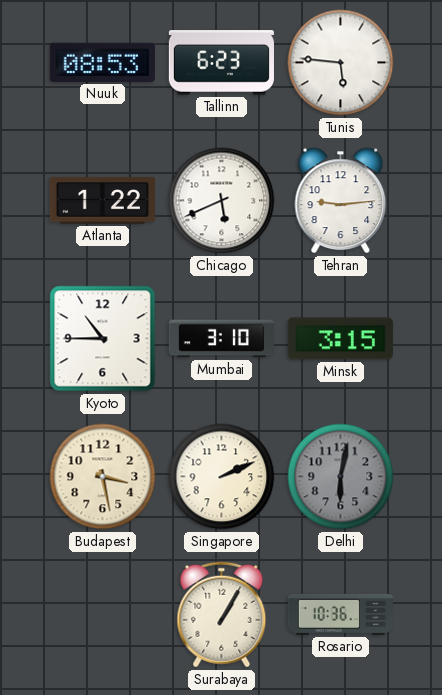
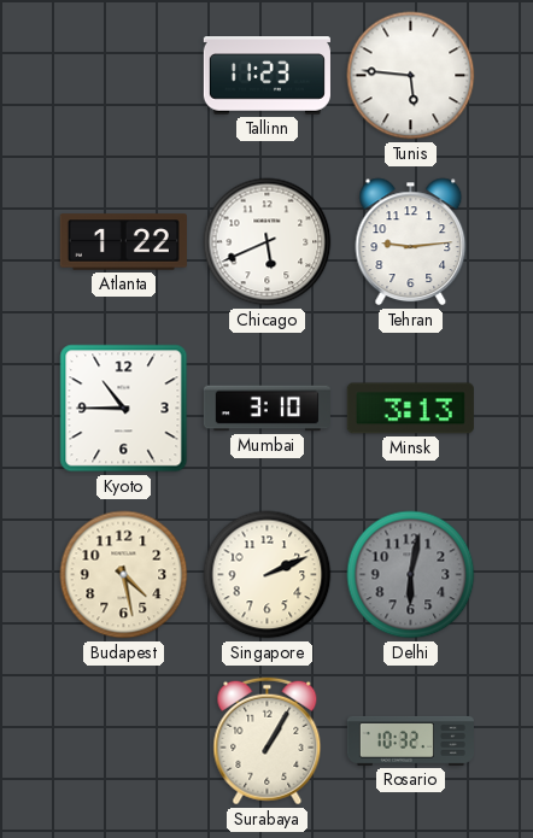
Nuuk: 08:53 -> none
Tallinn: 6:23 -> 11:23
Minsk: 3:15 -> 3:13
Budapest: 3:28 -> 4:28
Rosario: 10:36 -> 10:32
